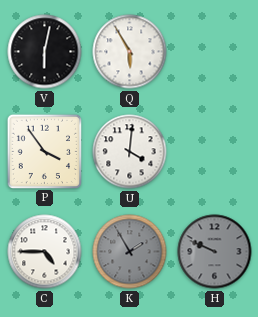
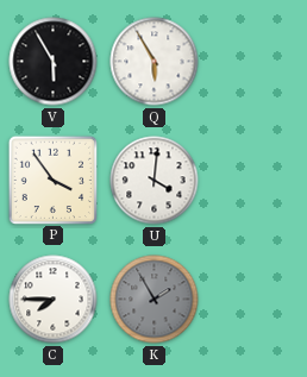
V: 6:02 -> 5:55
C: 4:45 -> 7:45
H: 9:49 -> none
